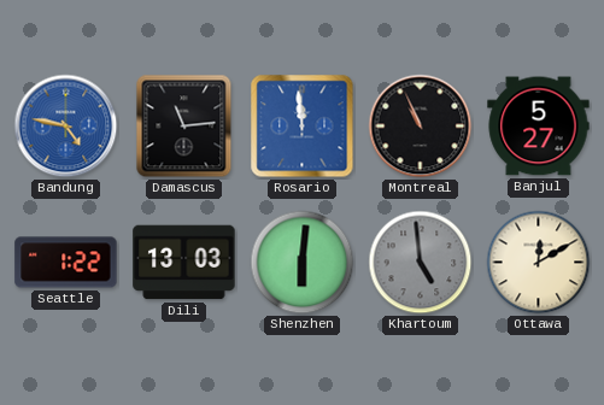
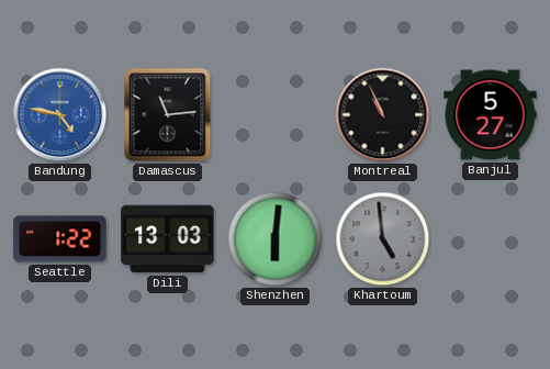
Rosario: 11:59 -> none
Ottawa: 12:10 -> none
